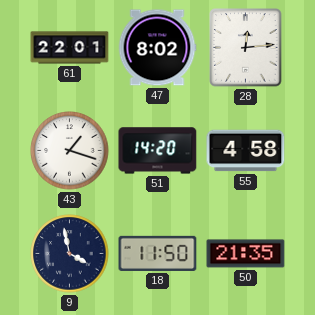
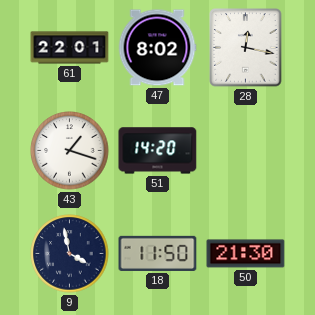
28: 12:14 -> 12:17
55: 4:58 -> none
50: 21:35 -> 21:30
